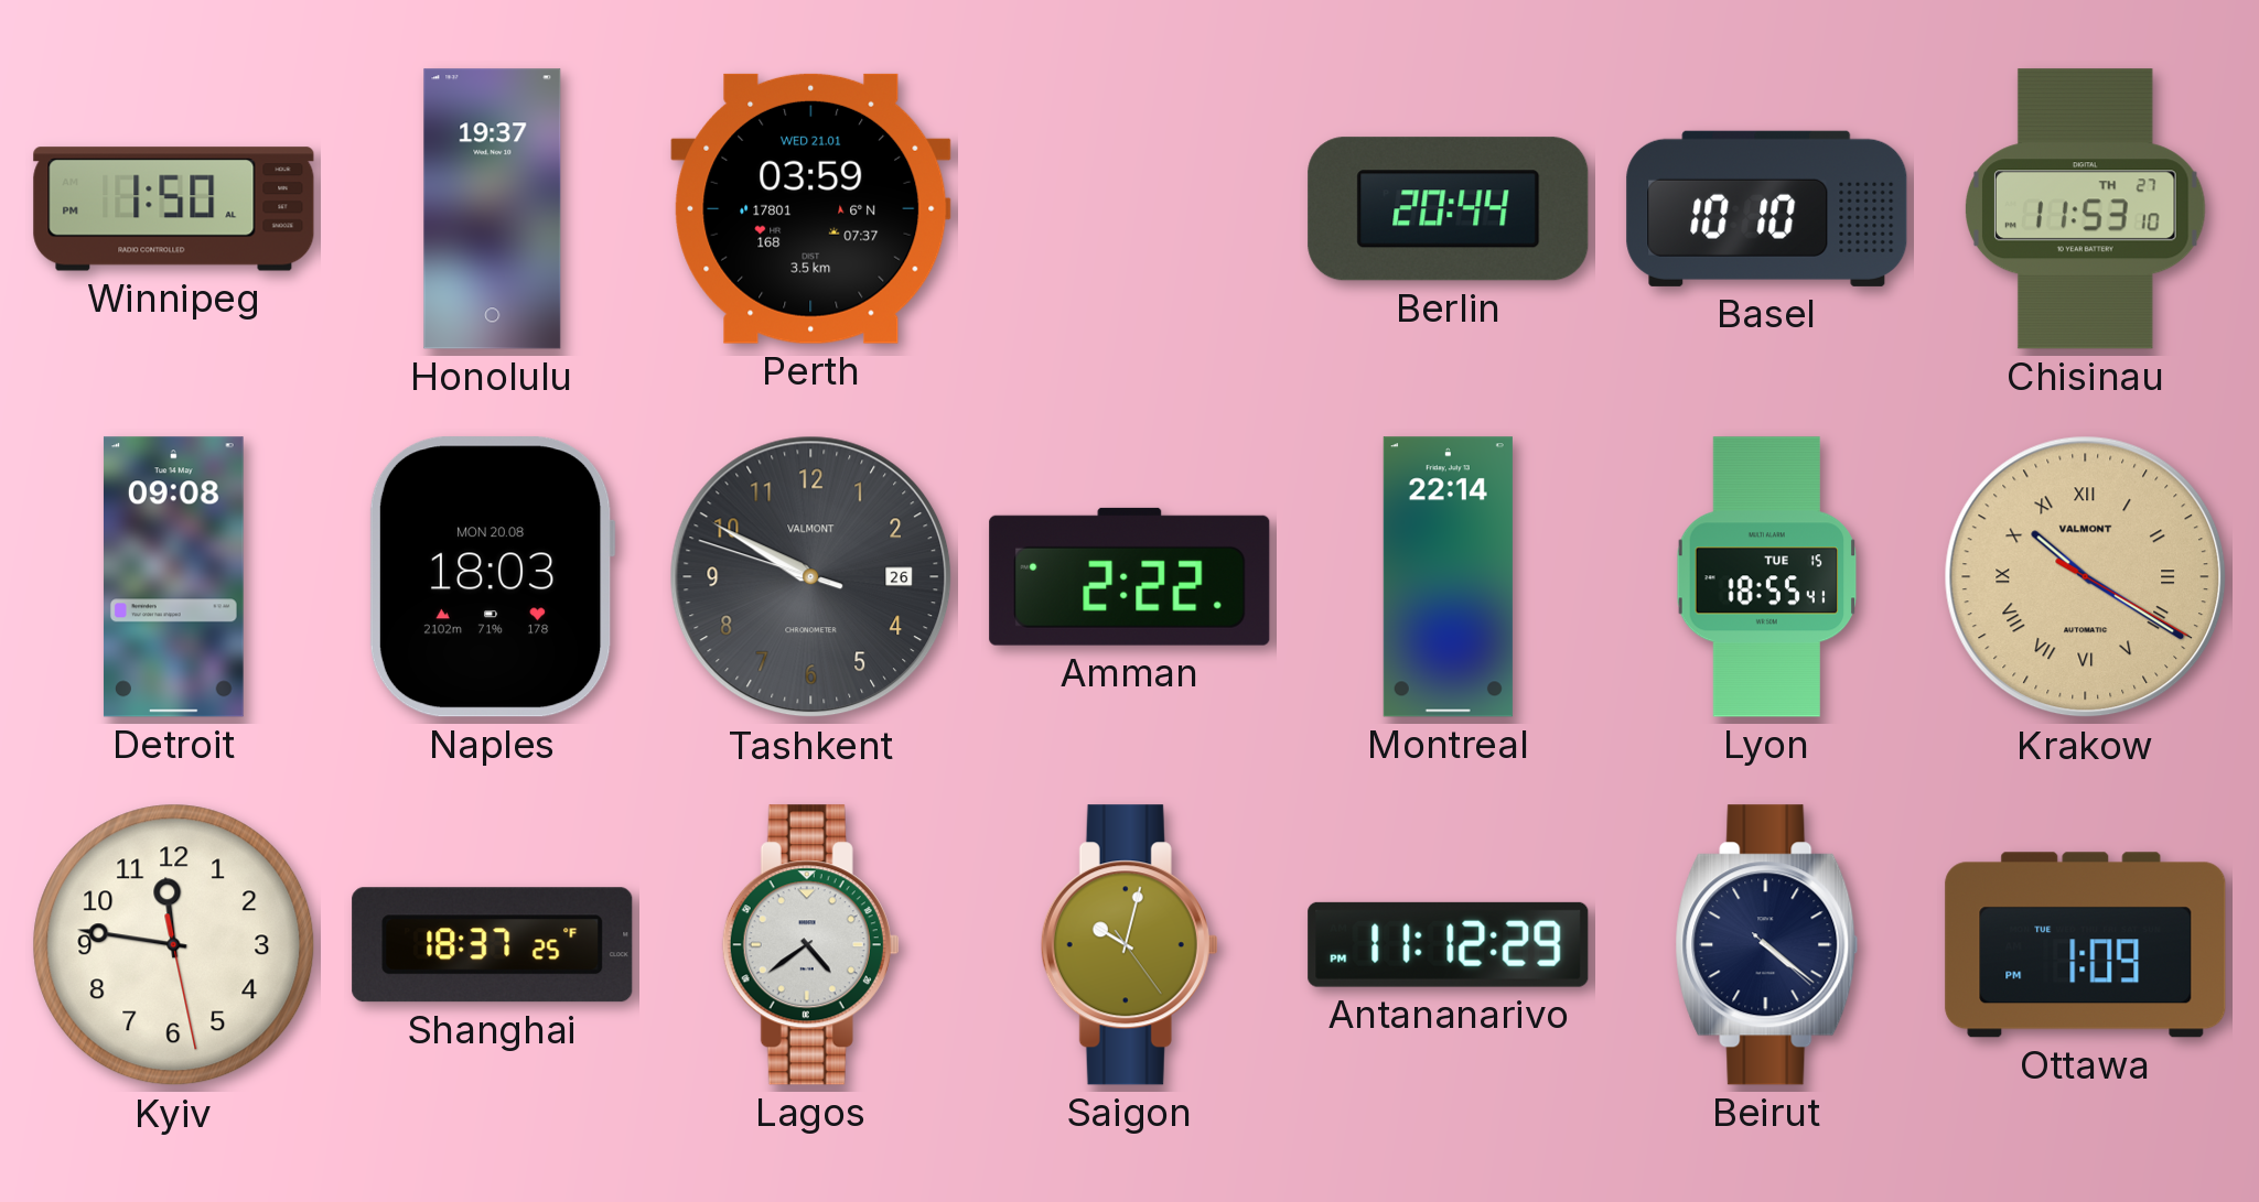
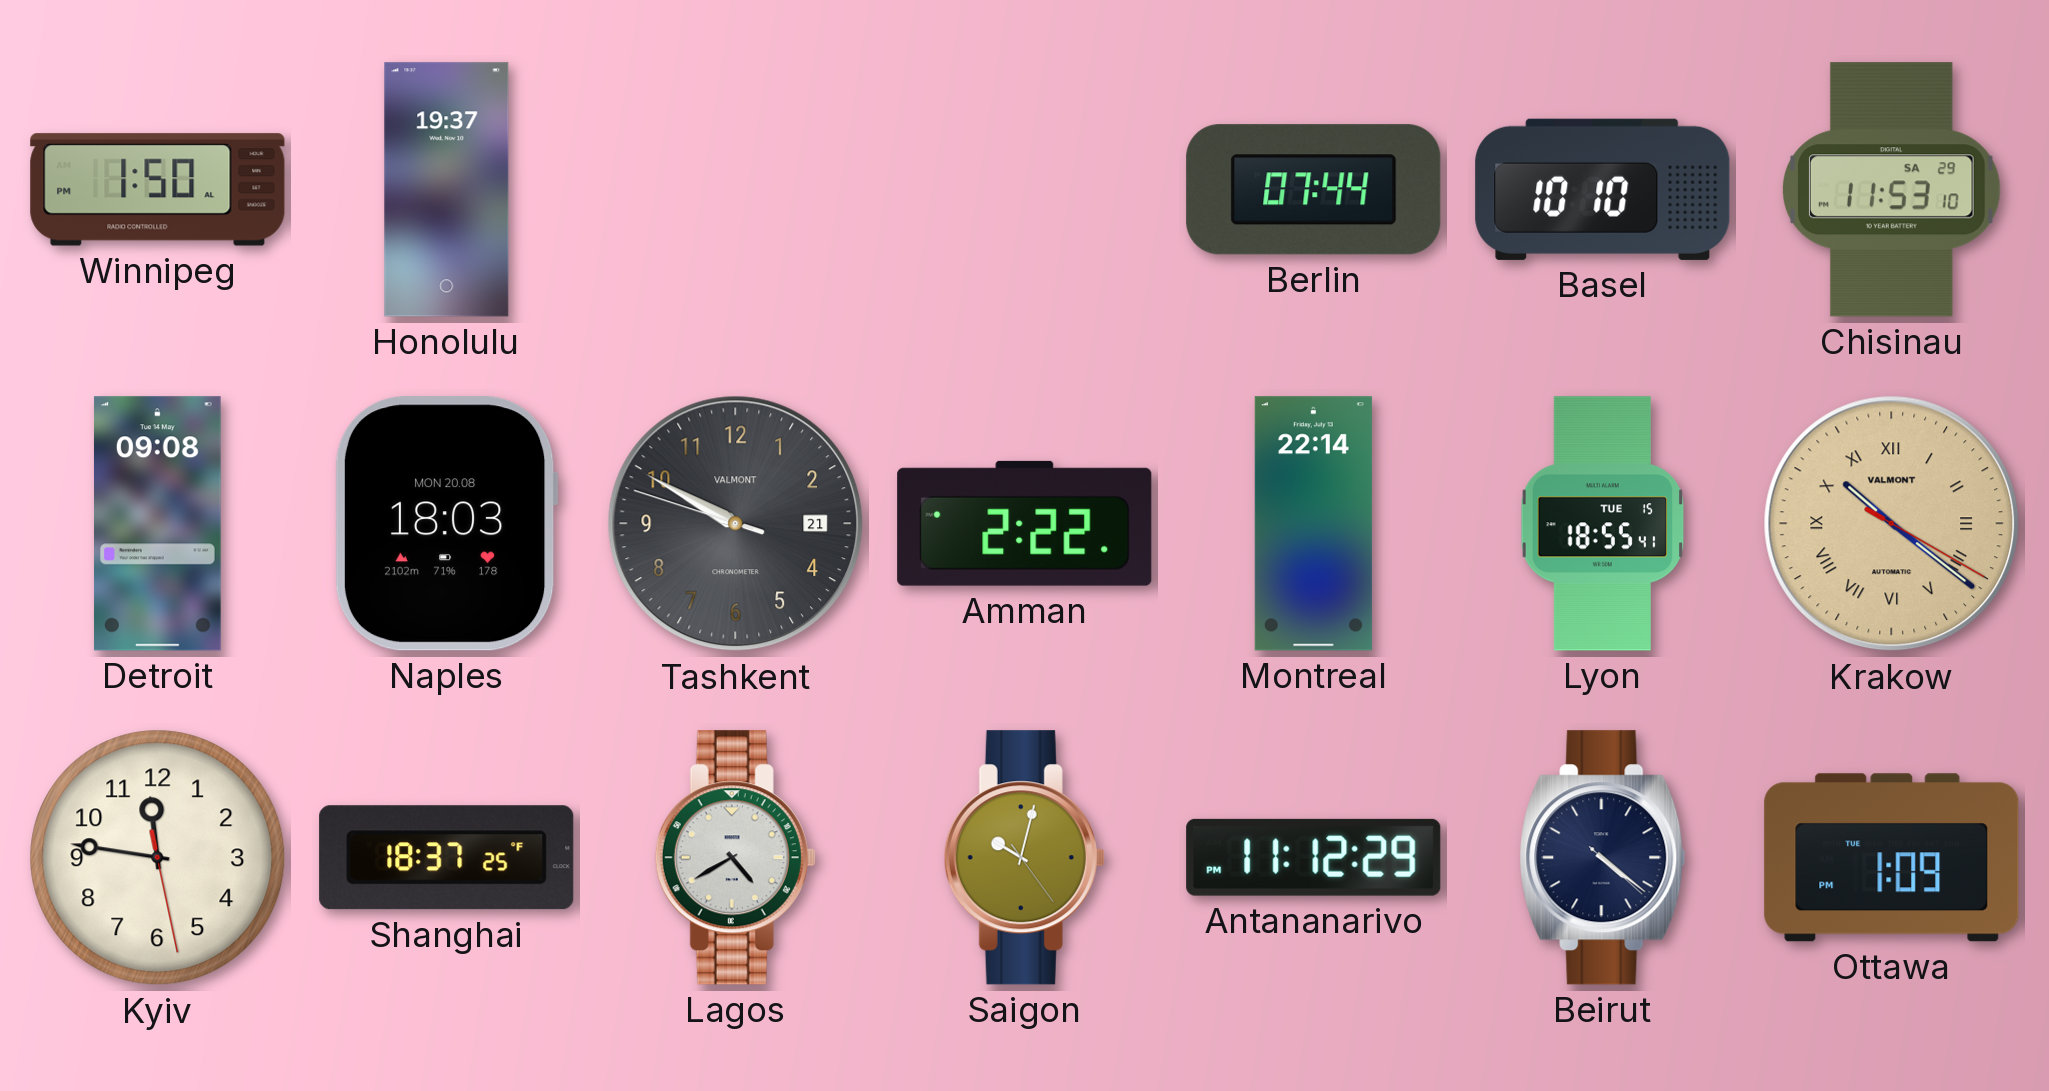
Perth: 03:59 -> none
Berlin: 20:44 -> 07:44
Chisinau date: TH 27 -> SA 29
Tashkent date: 26 -> 21
Krakow: 10:20 -> 10:21
Lagos: 4:39 -> 4:40
